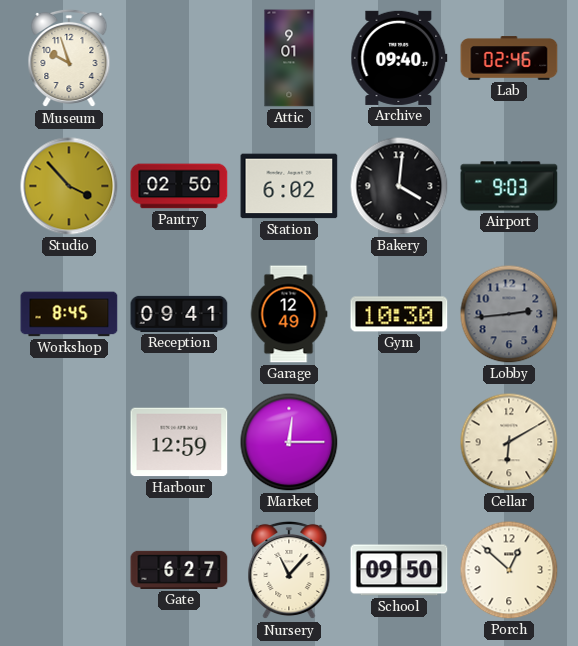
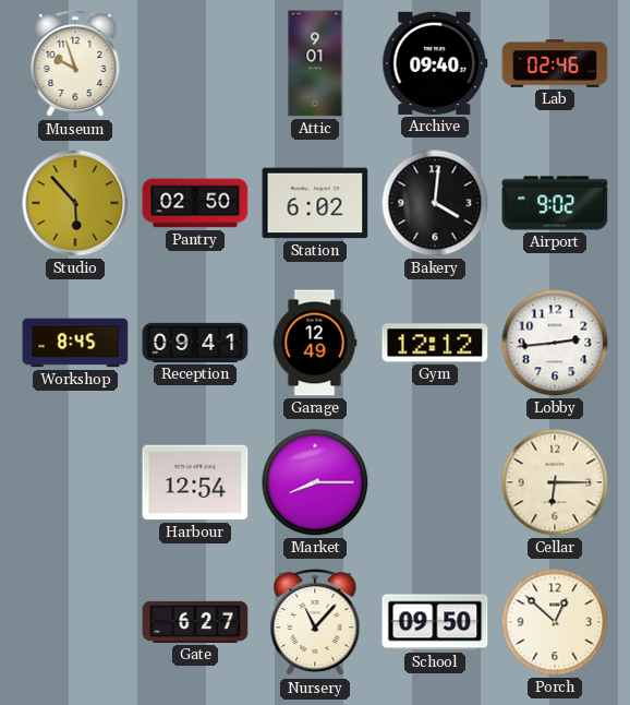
Studio: 3:53 -> 5:53
Airport: 9:03 -> 9:02
Gym: 10:30 -> 12:12
Lobby dial: grey -> white
Harbour: 12:59 -> 12:54
Market: 12:15 -> 8:15
Cellar: 6:10 -> 6:15
